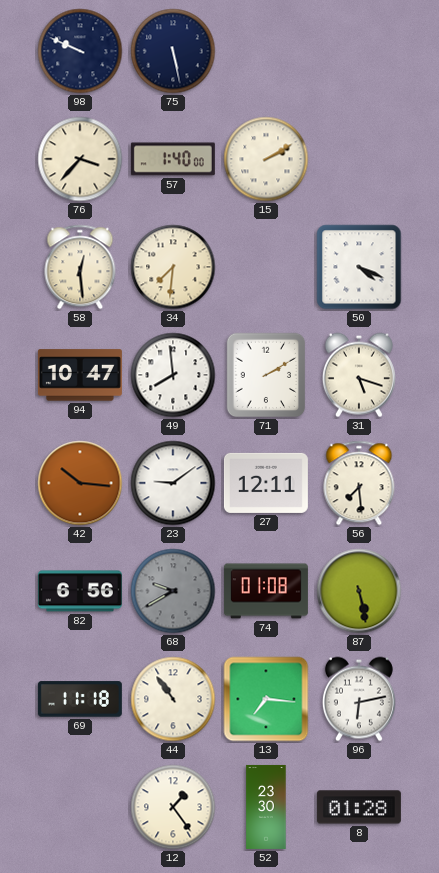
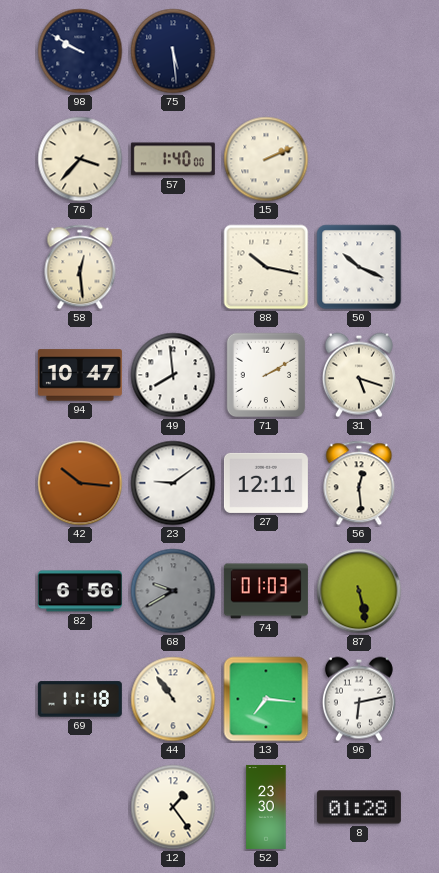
98: 9:49 -> 9:50
75: 5:28 -> 5:29
15: 2:10 -> 2:11
34: 7:31 -> none
88: none -> 10:17
50: 4:19 -> 10:19
56: 7:29 -> 12:29
74: 01:08 -> 01:03
